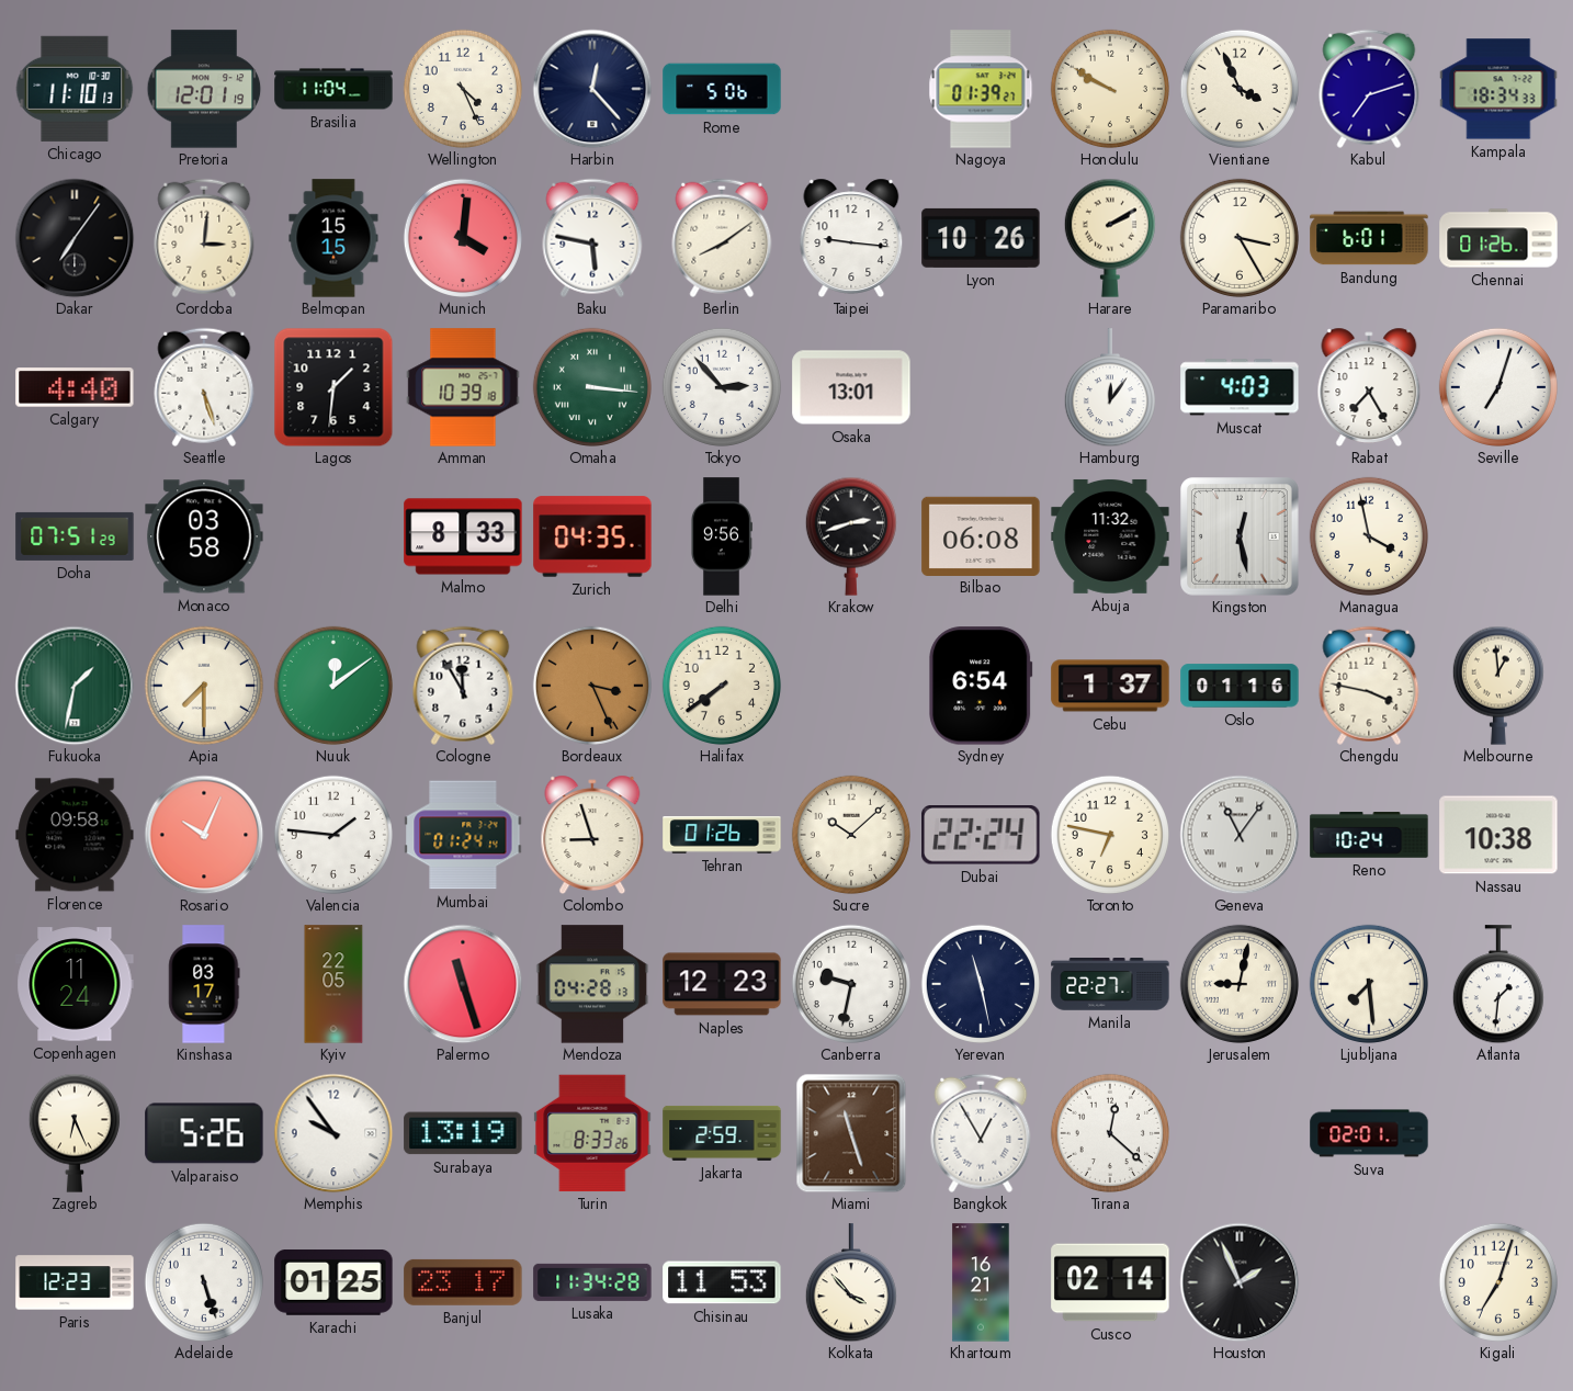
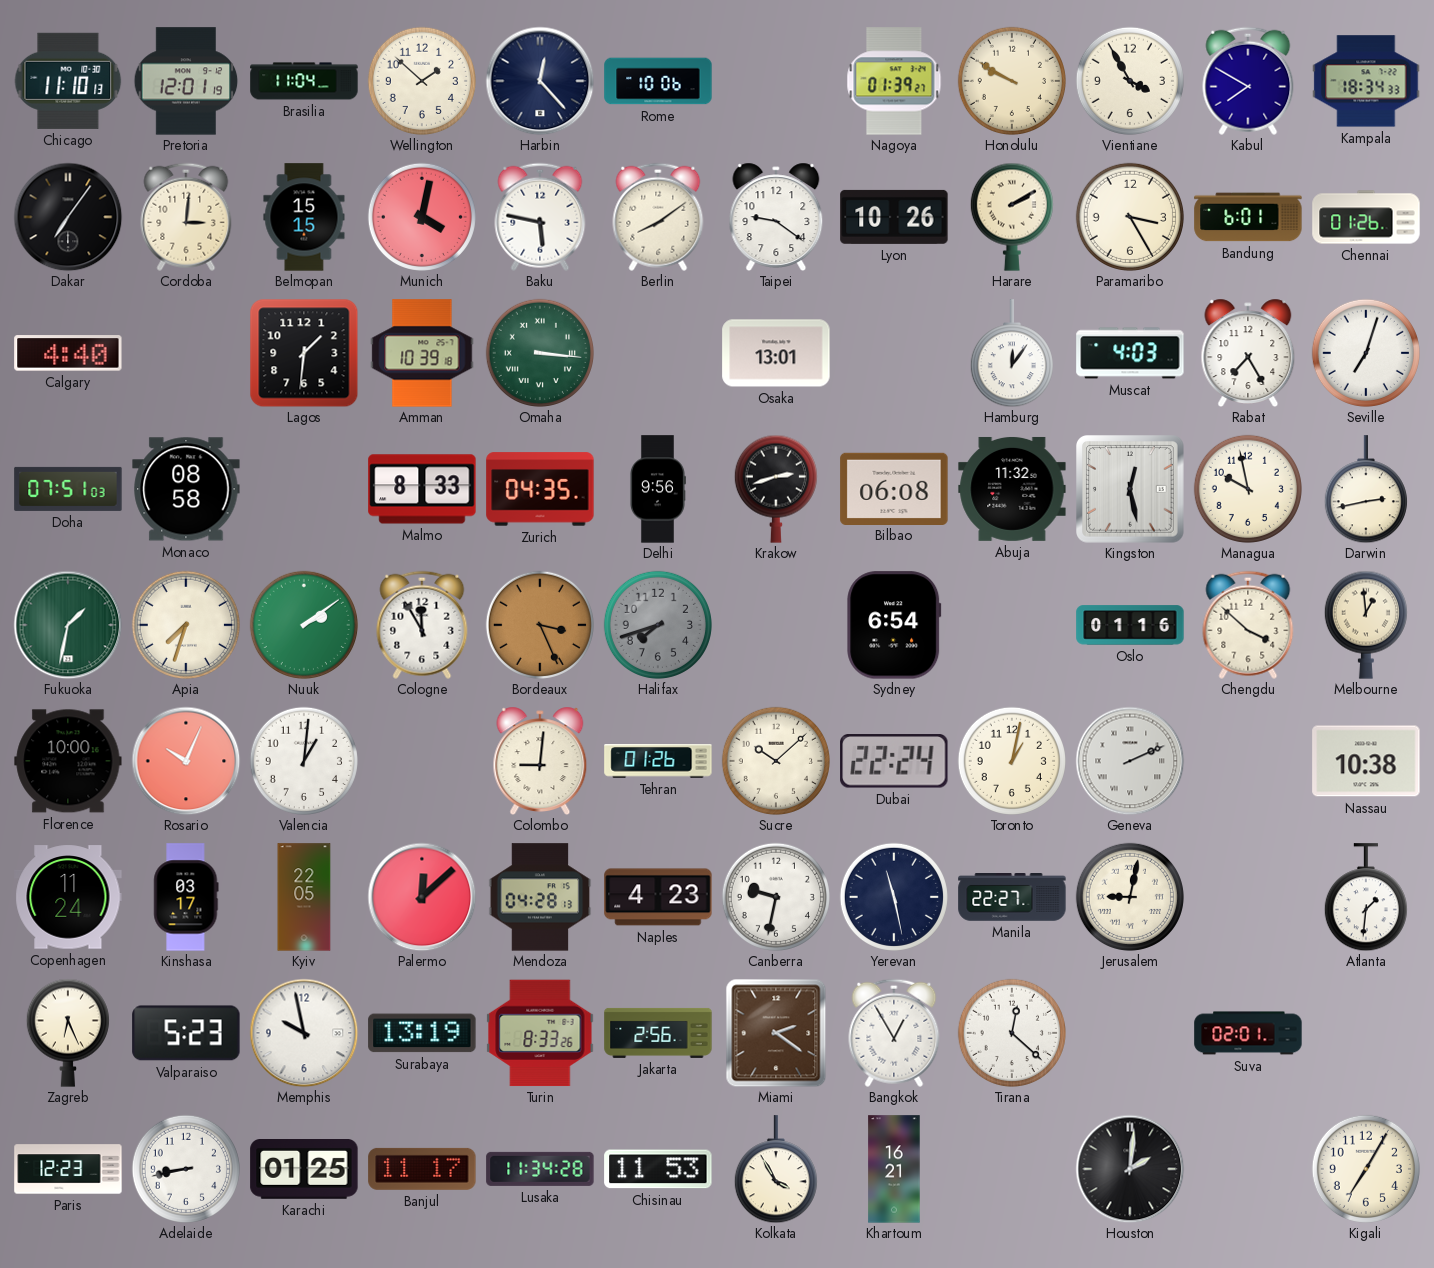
Wellington: 4:26 -> 1:52
Rome: 5:06 -> 10:06
Vientiane: 3:56 -> 3:55
Kabul: 7:12 -> 7:50
Munich: 4:01 -> 4:02
Taipei: 9:16 -> 9:21
Seattle: 5:27 -> none
Tokyo: 2:53 -> none
Doha: 07:51:29 -> 07:51:03
Monaco: 03:58 -> 08:58
Managua: 3:58 -> 9:58
Darwin: none -> 2:43
Apia: 7:30 -> 7:33
Nuuk: 12:09 -> 2:09
Halifax: 7:39 -> 7:42
Halifax dial: cream -> grey
Cebu: 1:37 -> none
Chengdu: 3:47 -> 3:52
Florence: 09:58 -> 10:00
Valencia: 1:46 -> 1:01
Mumbai: 01:24 -> none
Colombo: 8:57 -> 9:01
Toronto: 6:47 -> 1:02
Geneva: 11:06 -> 2:11
Reno: 10:24 -> none
Palermo: 11:27 -> 12:08
Naples: 12:23 -> 4:23
Ljubljana: 7:29 -> none
Valparaiso: 5:26 -> 5:23
Memphis: 9:54 -> 9:58
Jakarta: 2:59 -> 2:56
Miami: 11:27 -> 2:21
Adelaide: 5:27 -> 8:43
Banjul: 23:17 -> 11:17
Kolkata: 3:53 -> 3:55
Cusco: 02:14 -> none
Houston: 1:56 -> 2:01
Kigali: 7:03 -> 7:05
